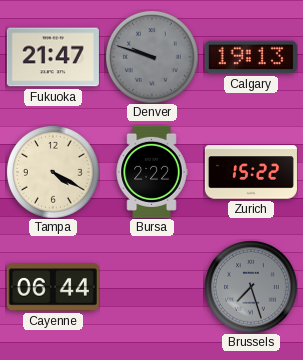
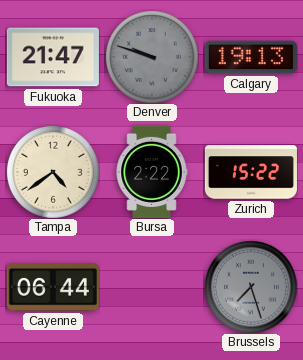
Tampa: 4:20 -> 4:39
